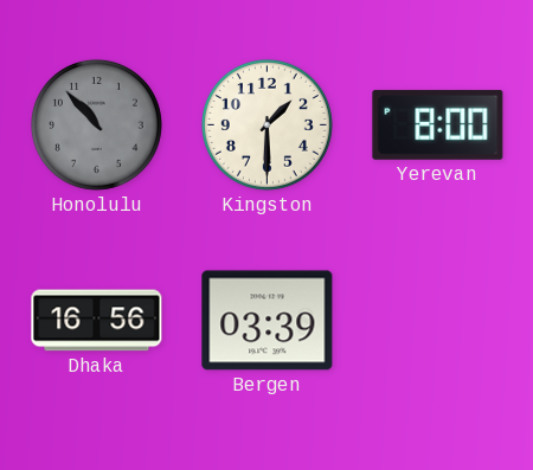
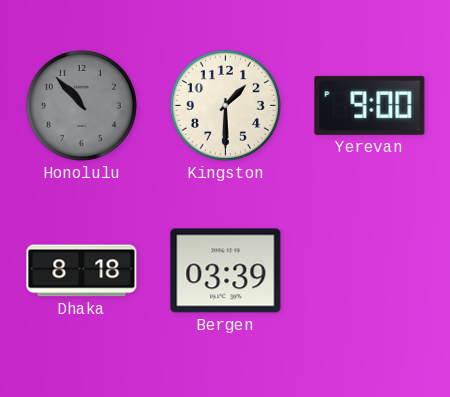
Yerevan: 8:00 -> 9:00
Dhaka: 16:56 -> 8:18
